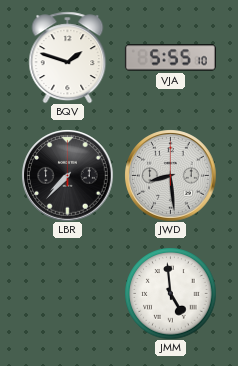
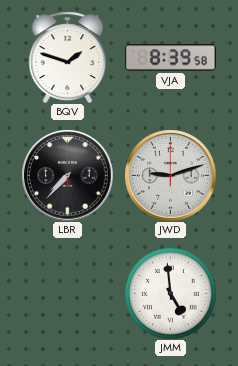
VJA: 5:55 -> 8:39
JWD: 8:29 -> 9:12
